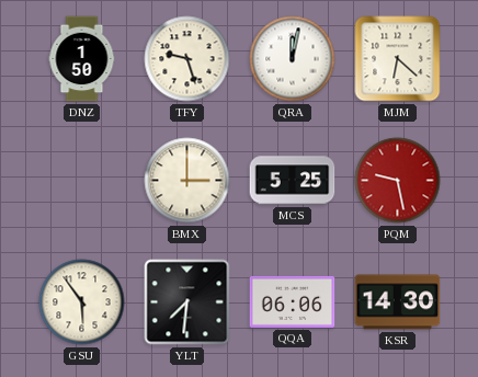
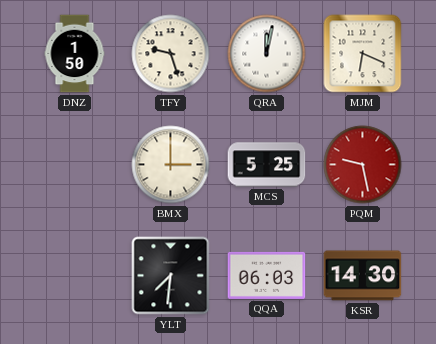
MJM: 6:22 -> 6:19
GSU: 5:54 -> none
QQA: 06:06 -> 06:03
